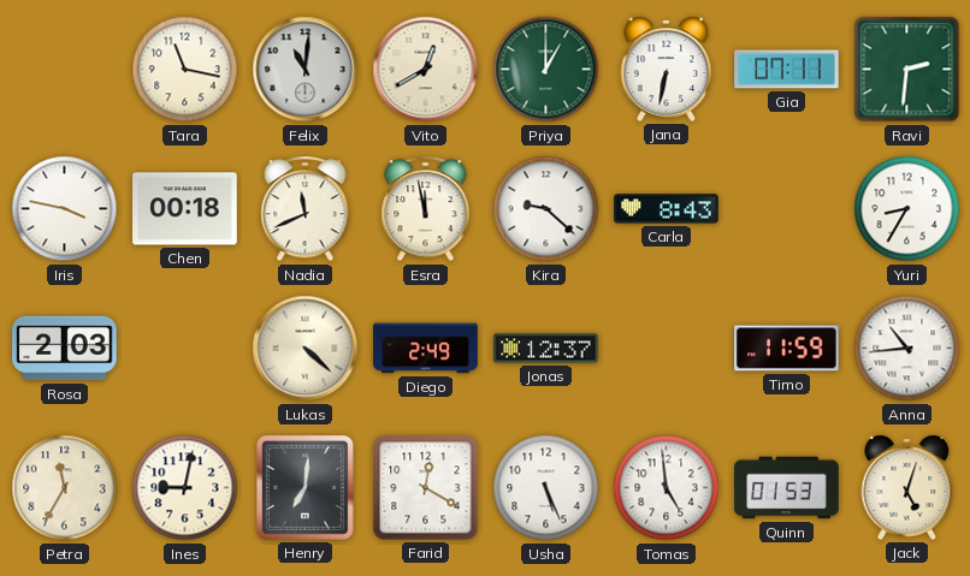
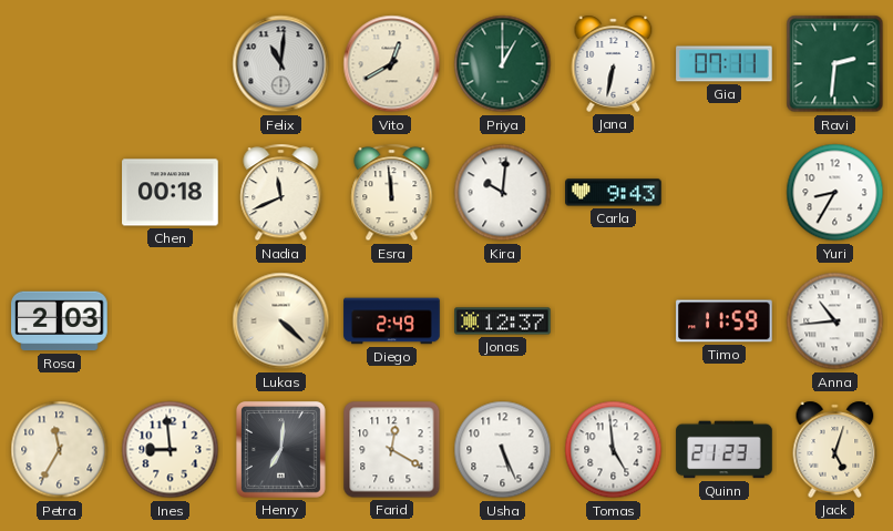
Tara: 11:17 -> none
Iris: 3:47 -> none
Esra: 11:58 -> 11:59
Kira: 9:22 -> 10:01
Carla: 8:43 -> 9:43
Ines: 9:02 -> 8:59
Quinn: 01:53 -> 21:23
